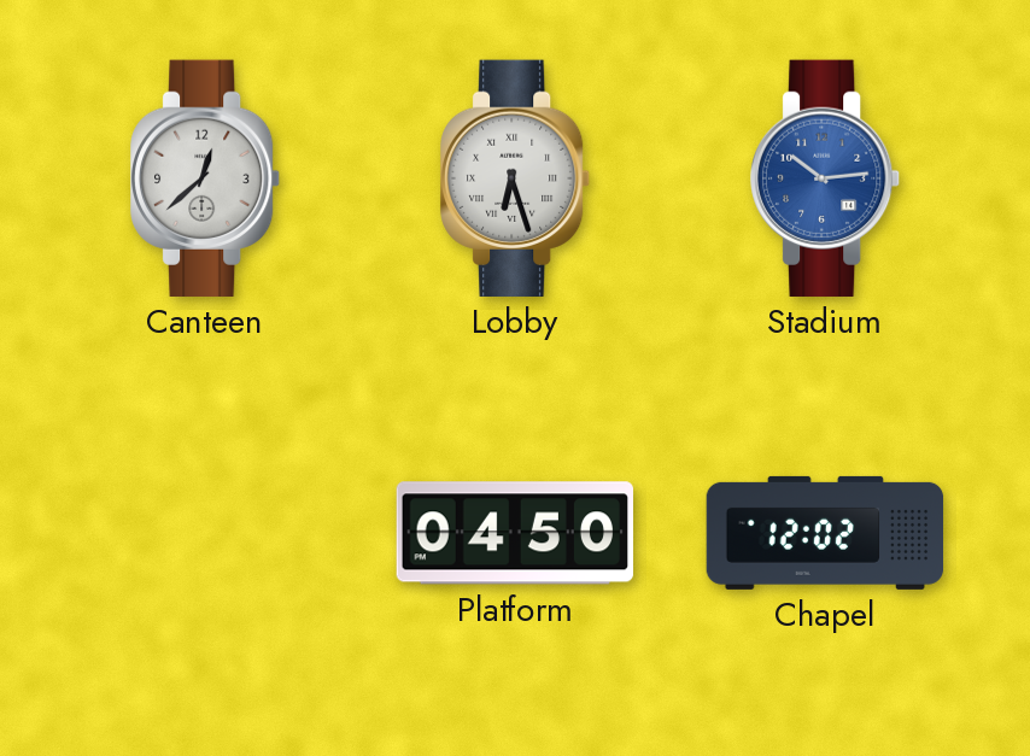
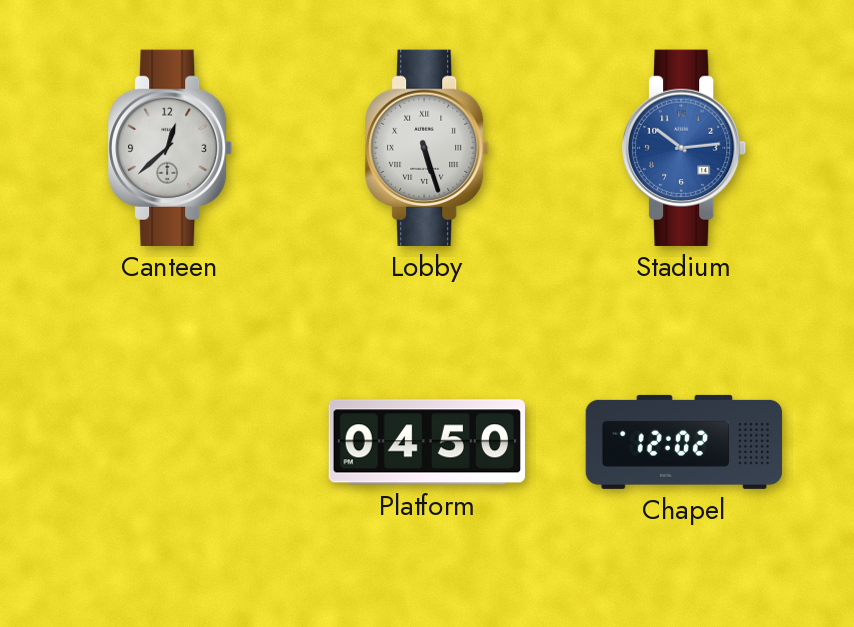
Lobby: 6:27 -> 5:27
